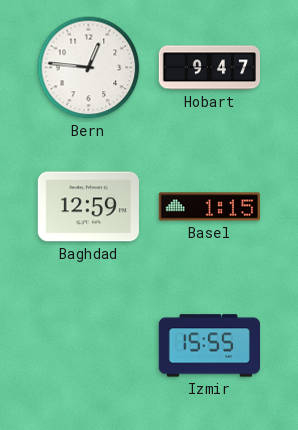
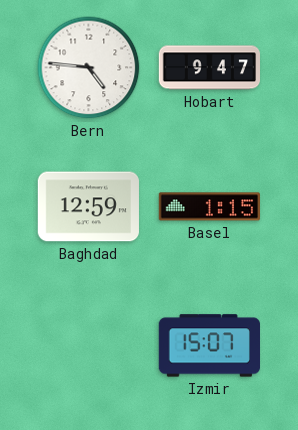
Bern: 12:46 -> 4:46
Izmir: 15:55 -> 15:07
